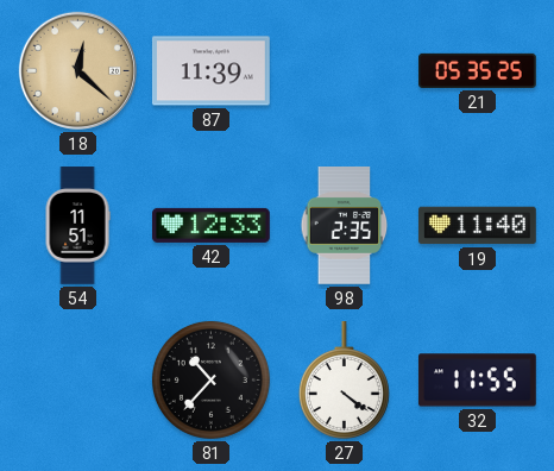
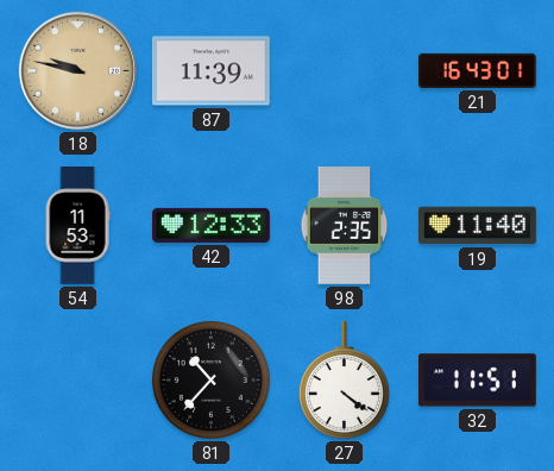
18: 12:22 -> 9:47
21: 05:35 -> 16:43
54: 11:51 -> 11:53
32: 11:55 -> 11:51
